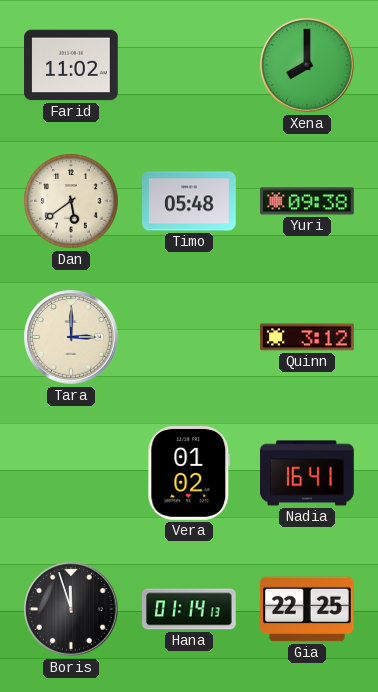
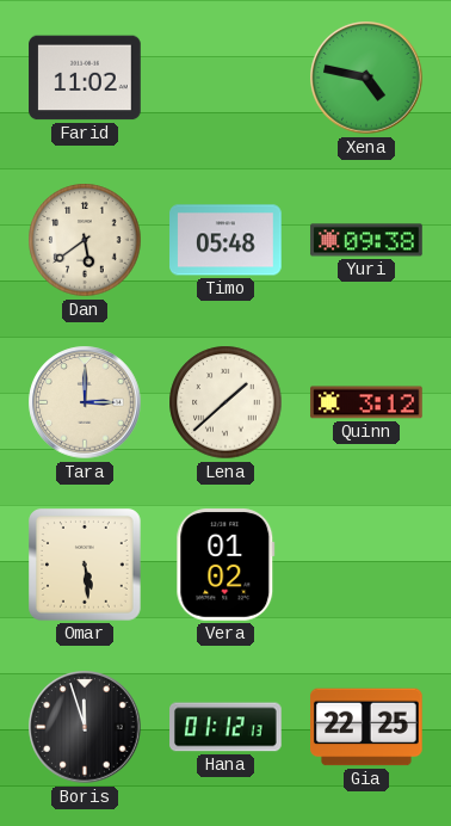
Xena: 8:00 -> 4:47
Lena: none -> 1:38
Omar: none -> 5:29
Nadia: 16:41 -> none
Hana: 01:14 -> 01:12
